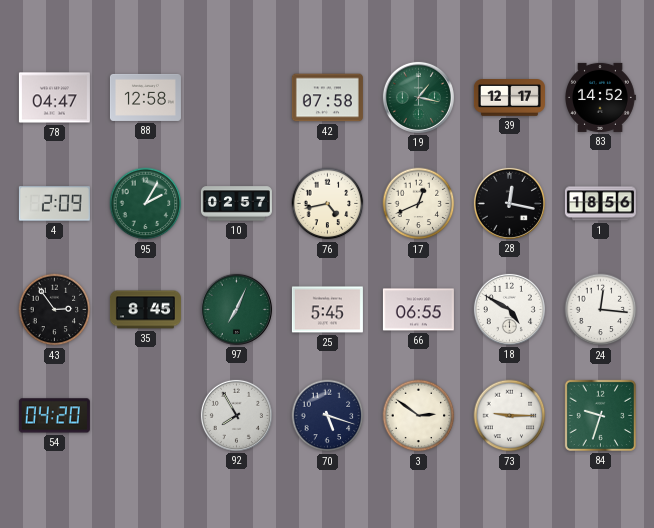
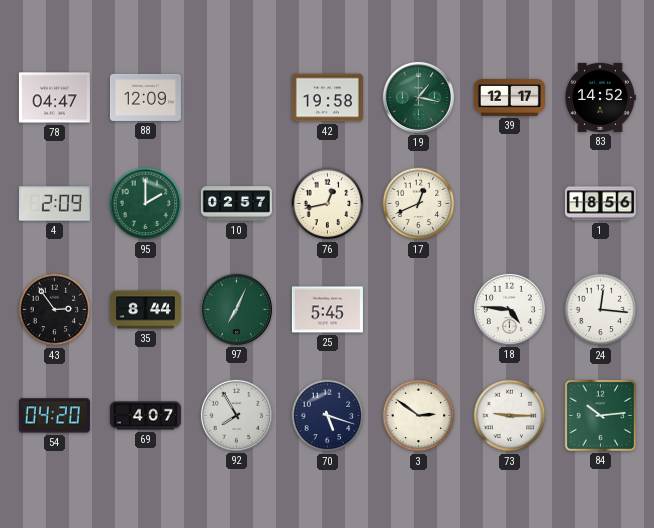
88: 12:58 -> 12:09
42: 07:58 -> 19:58
95: 2:05 -> 2:00
76: 4:43 -> 12:43
28: 12:17 -> none
35: 8:45 -> 8:44
66: 06:55 -> none
18: 4:50 -> 4:46
69: none -> 4:07
84: 9:33 -> 10:14
